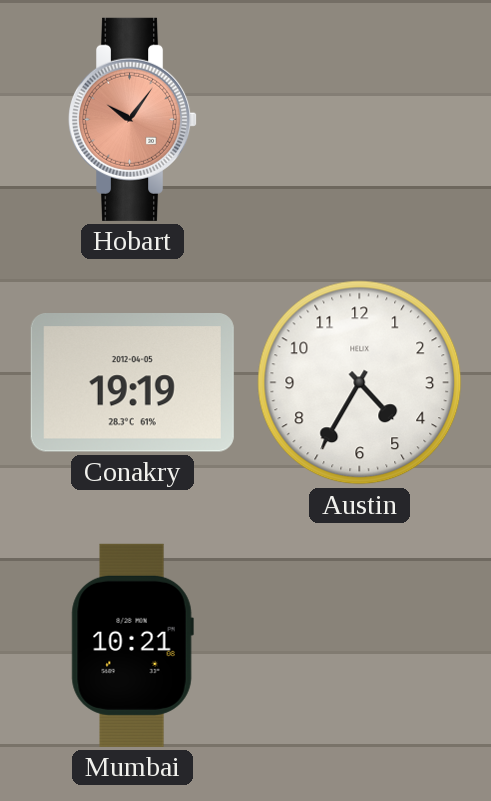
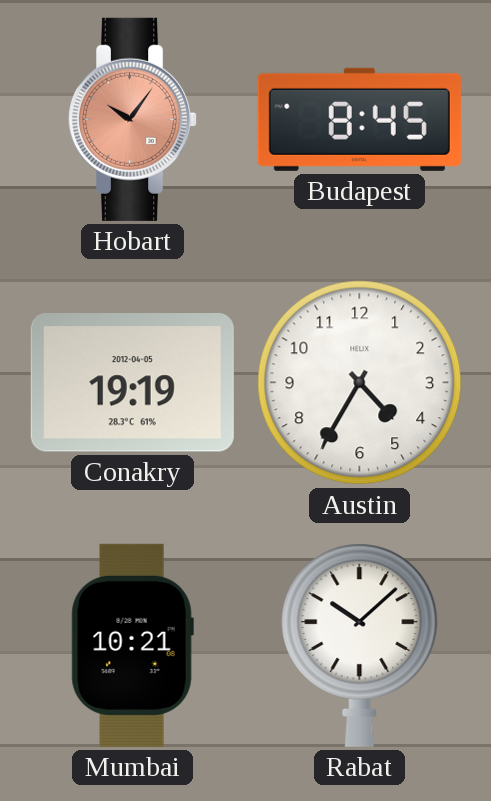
Budapest: none -> 8:45
Rabat: none -> 10:08
